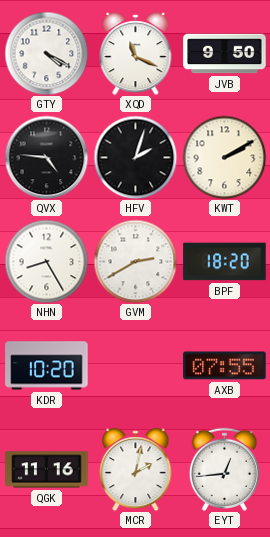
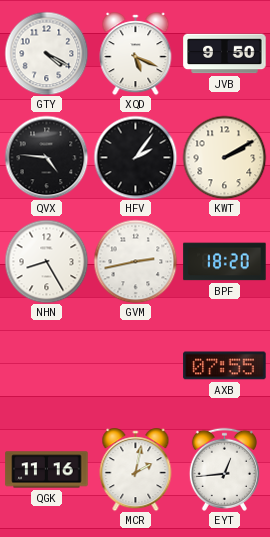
XQD: 11:19 -> 5:19
HFV: 2:03 -> 2:06
GVM: 2:40 -> 2:43
KDR: 10:20 -> none
